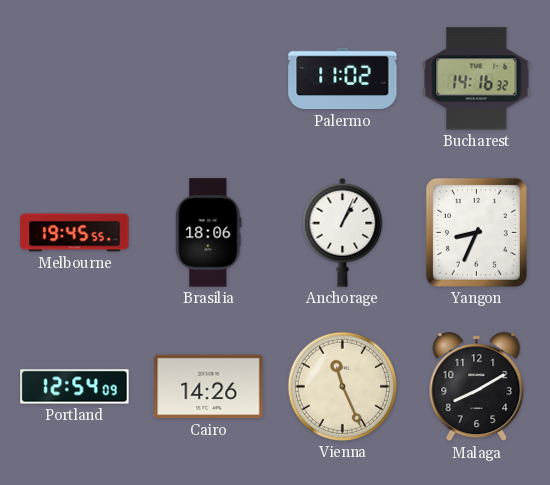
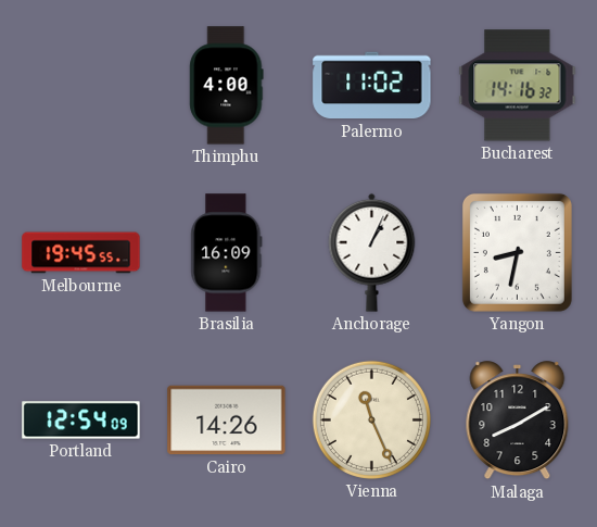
Thimphu: none -> 4:00
Brasilia: 18:06 -> 16:09
Yangon: 8:34 -> 8:32
